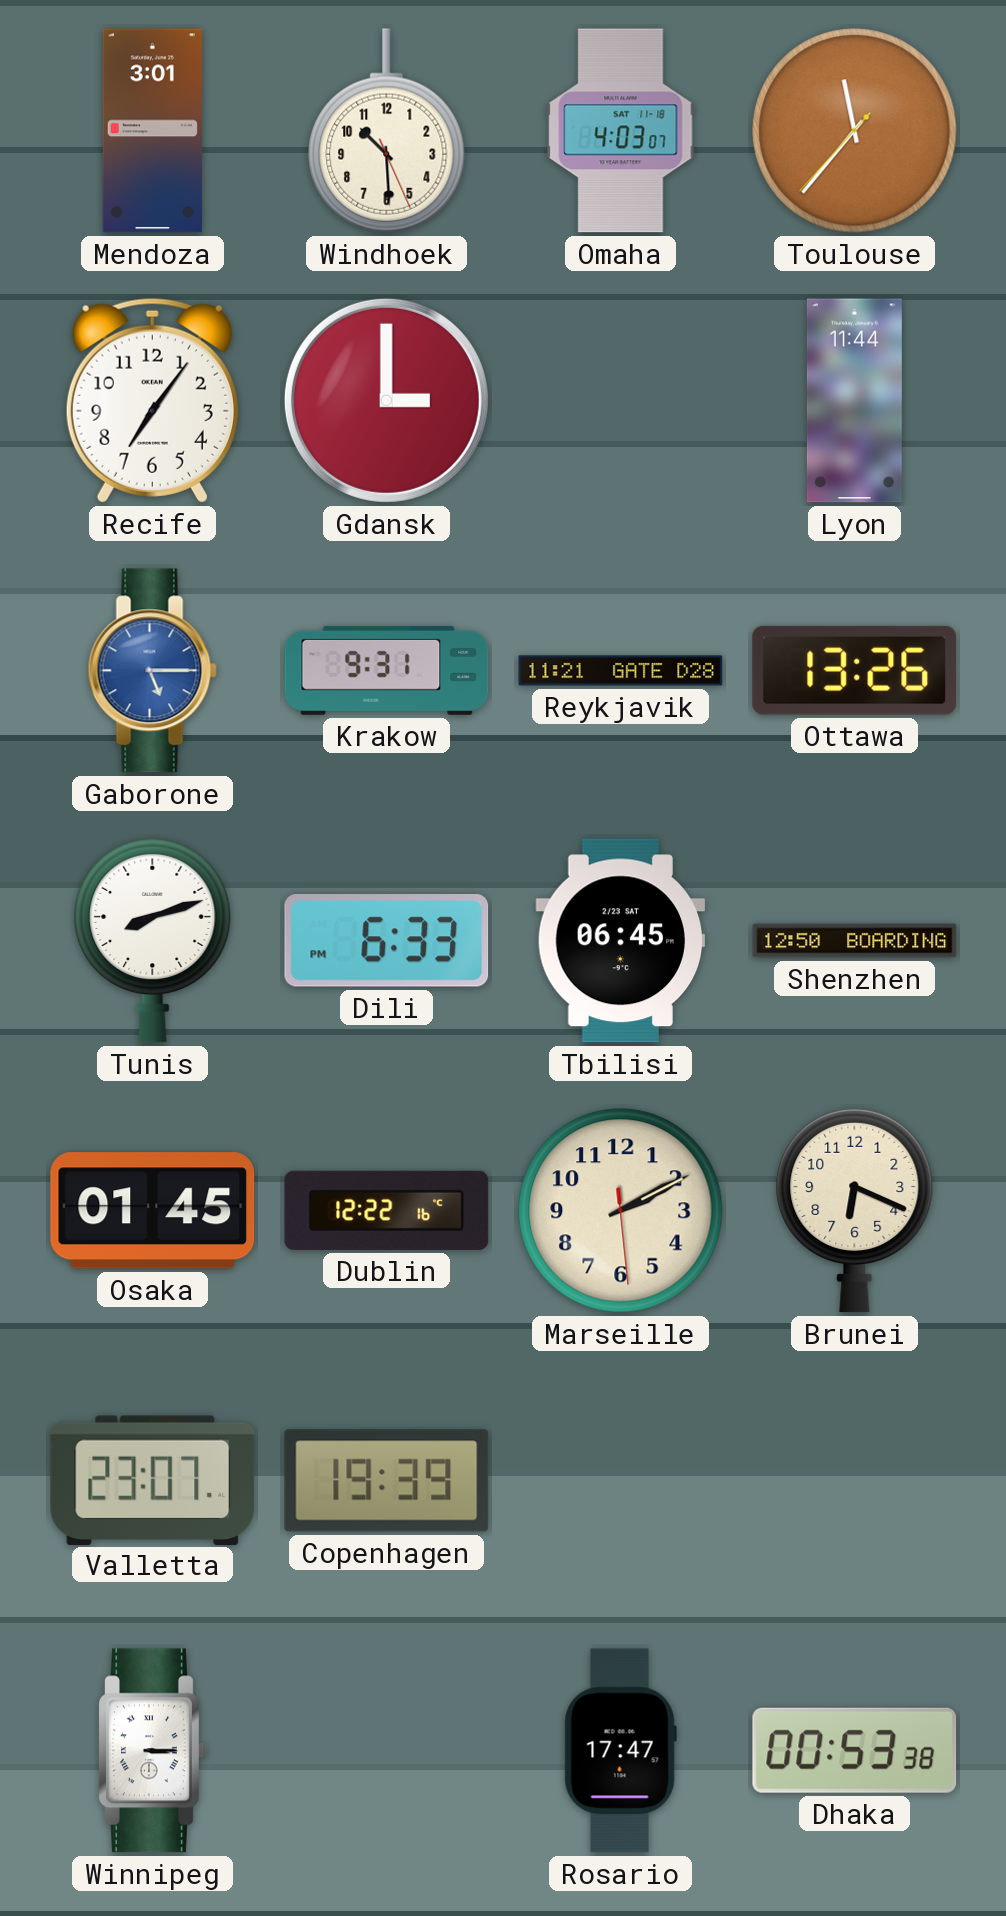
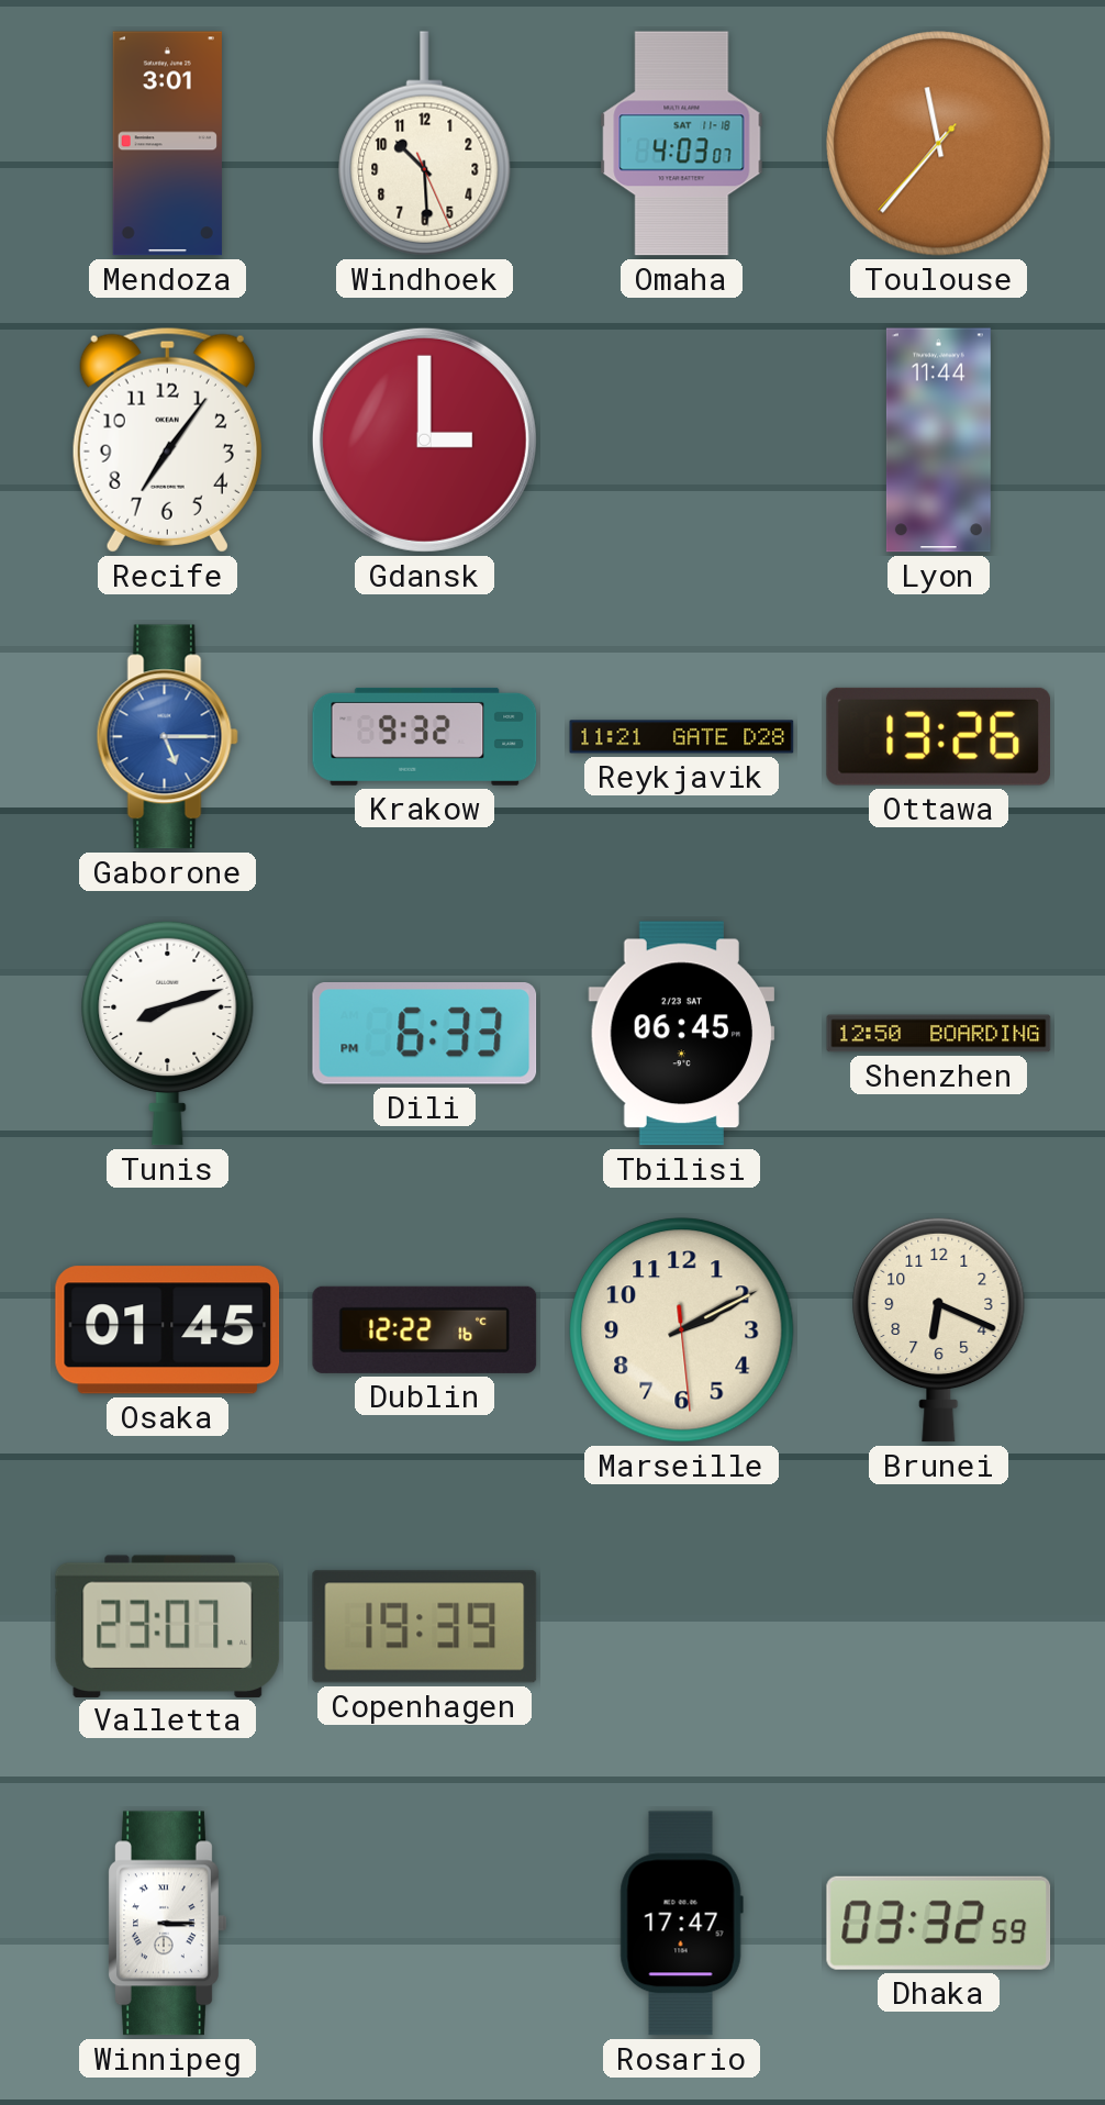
Krakow: 9:31 -> 9:32
Dhaka: 00:53 -> 03:32
